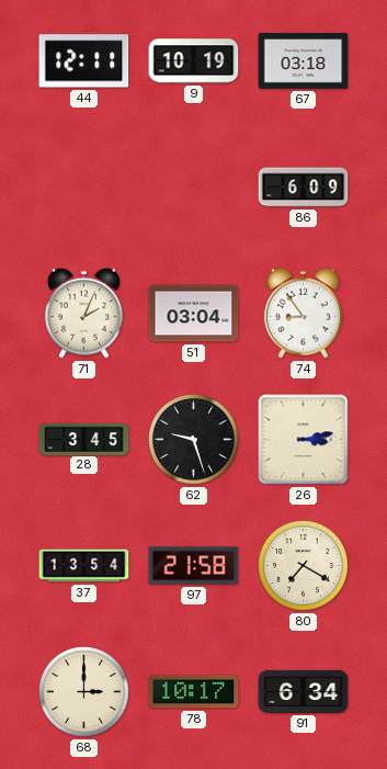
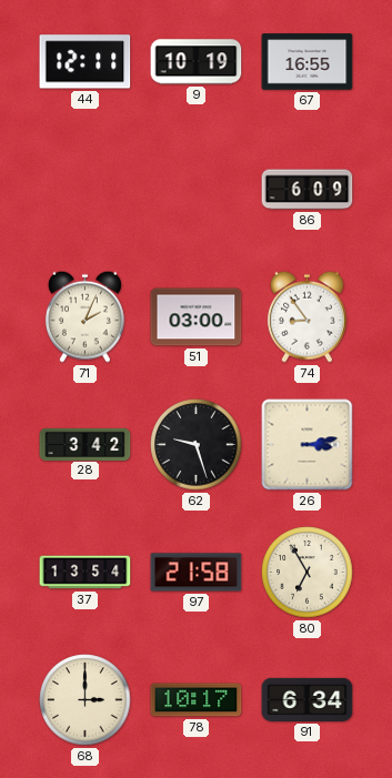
67: 03:18 -> 16:55
51: 03:04 -> 03:00
28: 3:45 -> 3:42
80: 7:20 -> 6:55
